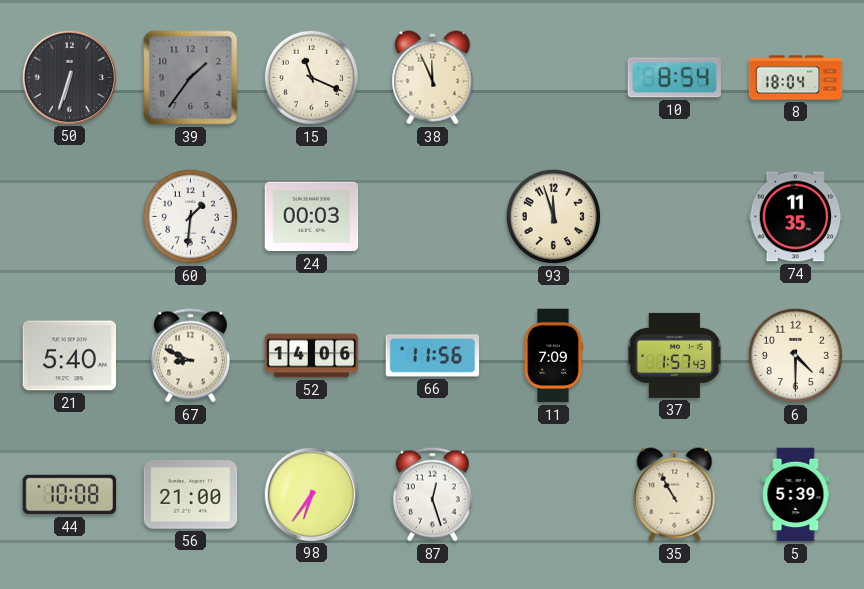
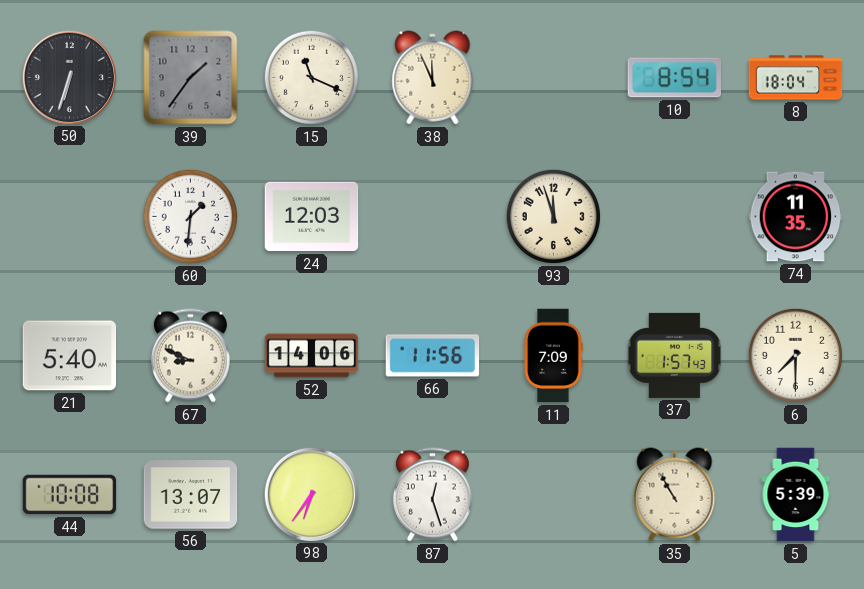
24: 00:03 -> 12:03
6: 4:30 -> 7:30
56: 21:00 -> 13:07
